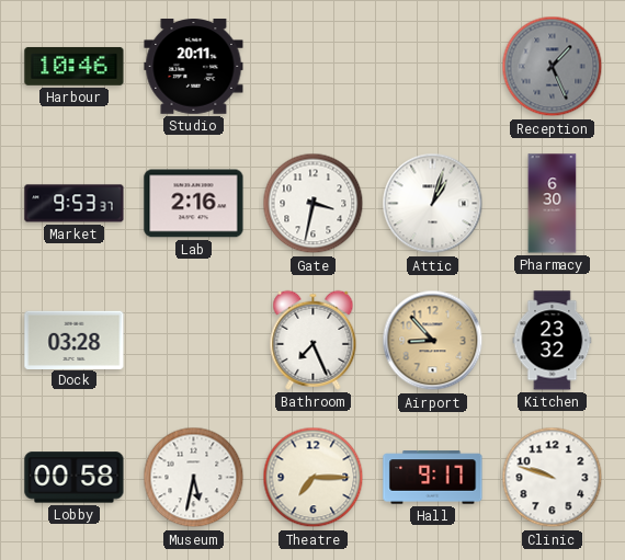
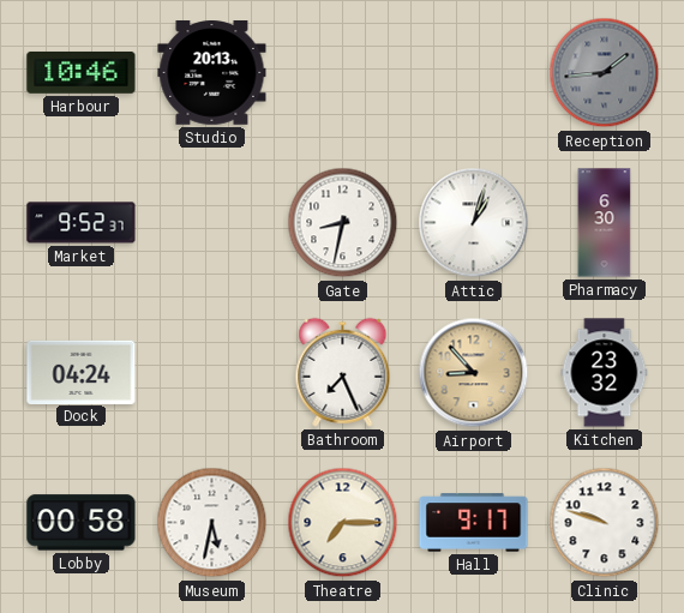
Studio: 20:11 -> 20:13
Reception: 1:26 -> 1:44
Market: 9:53 -> 9:52
Lab: 2:16 -> none
Gate: 3:32 -> 8:32
Dock: 03:28 -> 04:24
